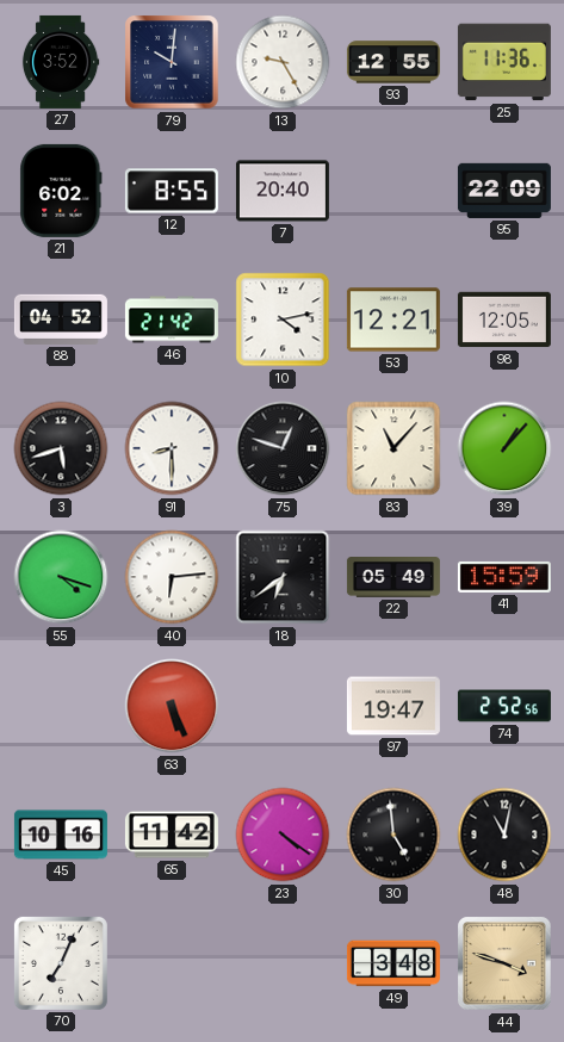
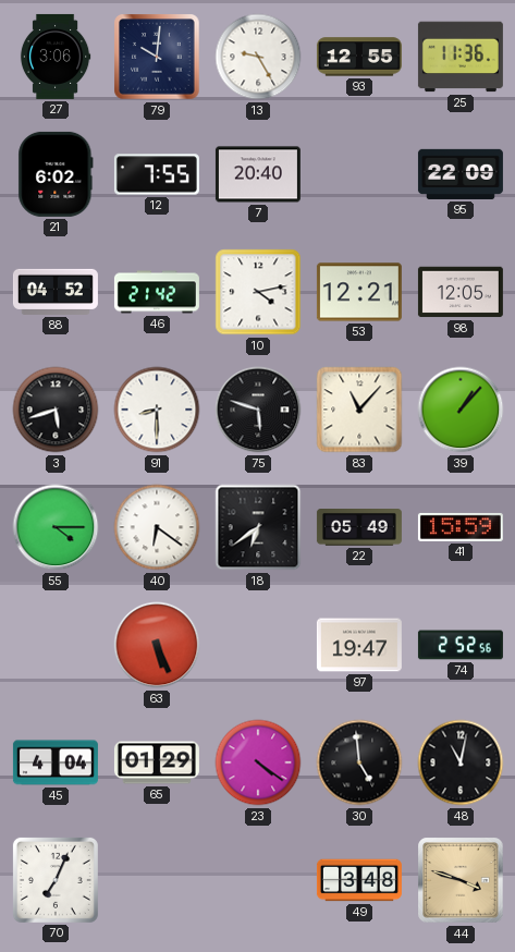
27: 3:52 -> 3:06
12: 8:55 -> 7:55
75: 12:48 -> 5:48
55: 4:18 -> 4:15
40: 6:14 -> 6:21
45: 10:16 -> 4:04
65: 11:42 -> 01:29
